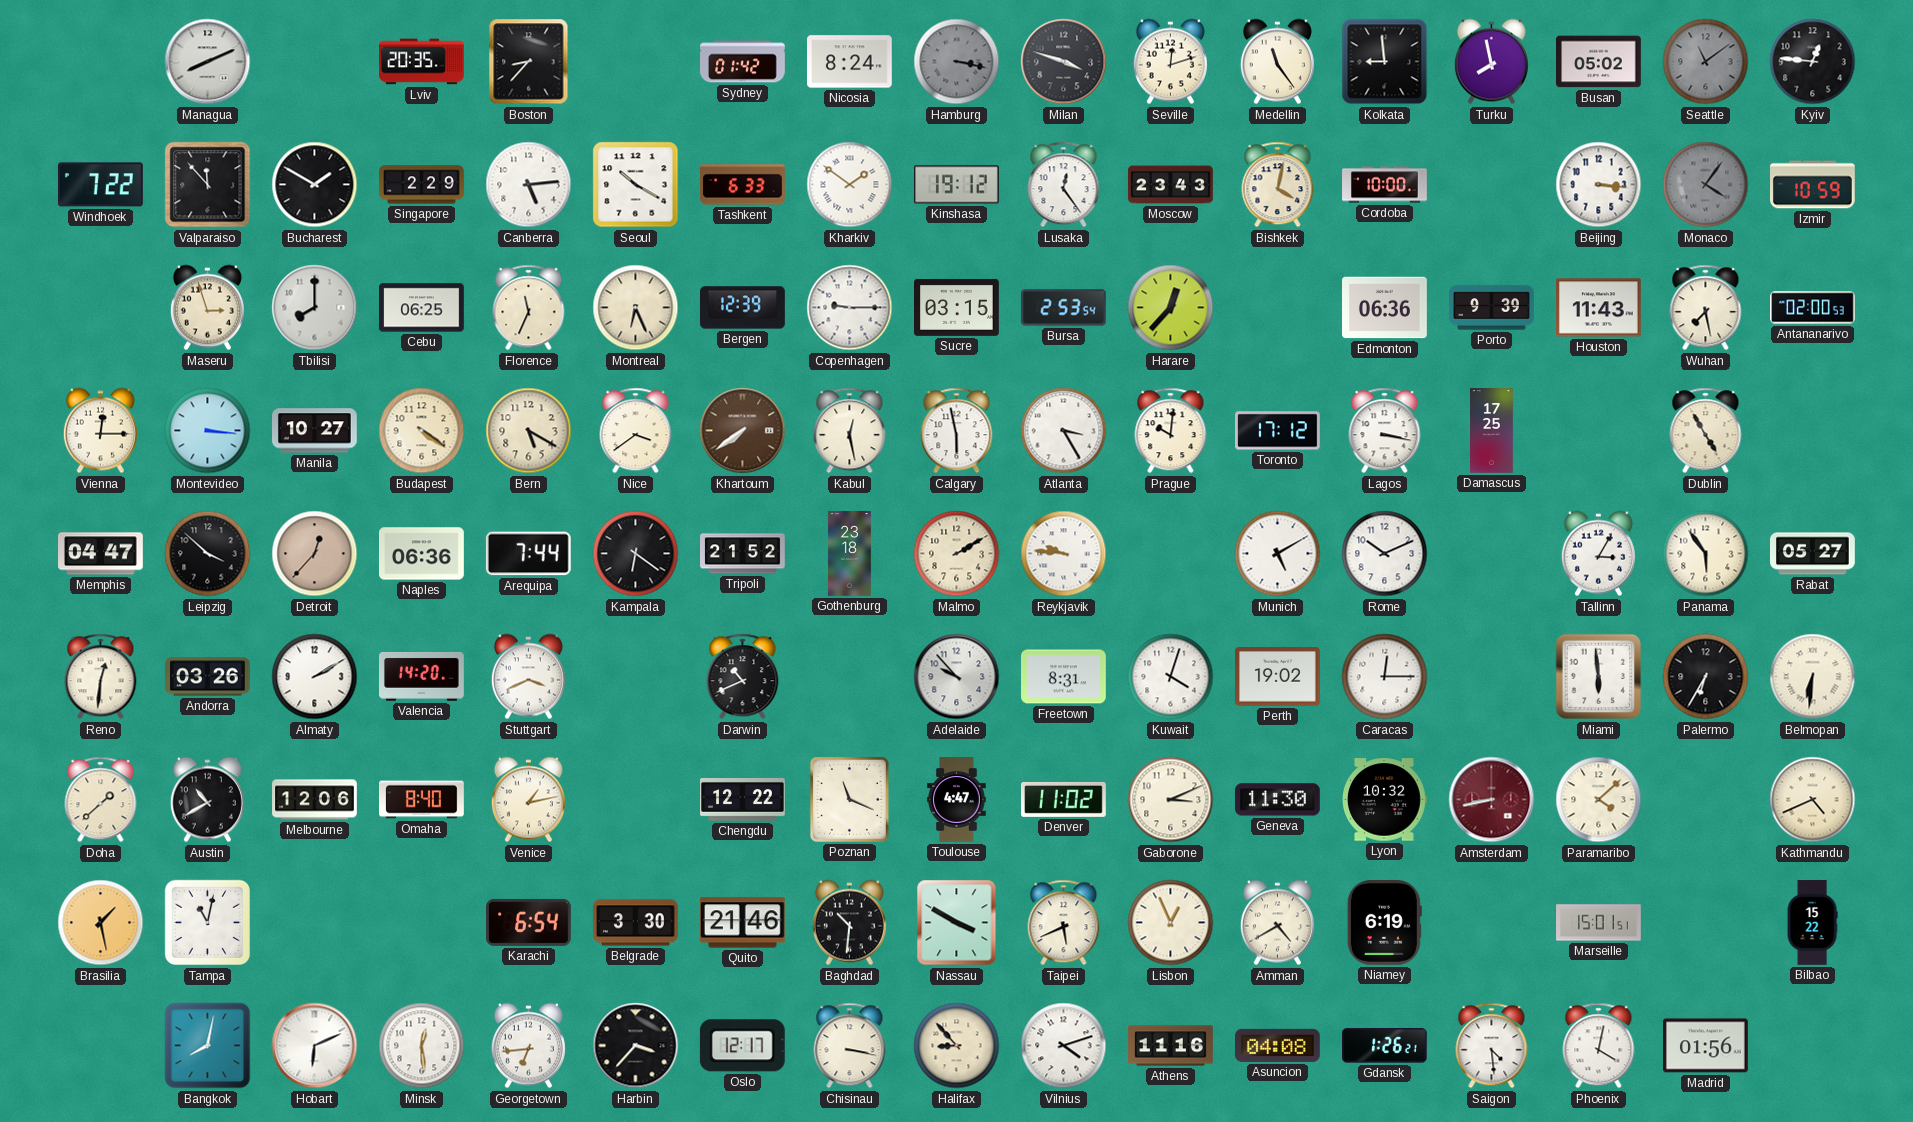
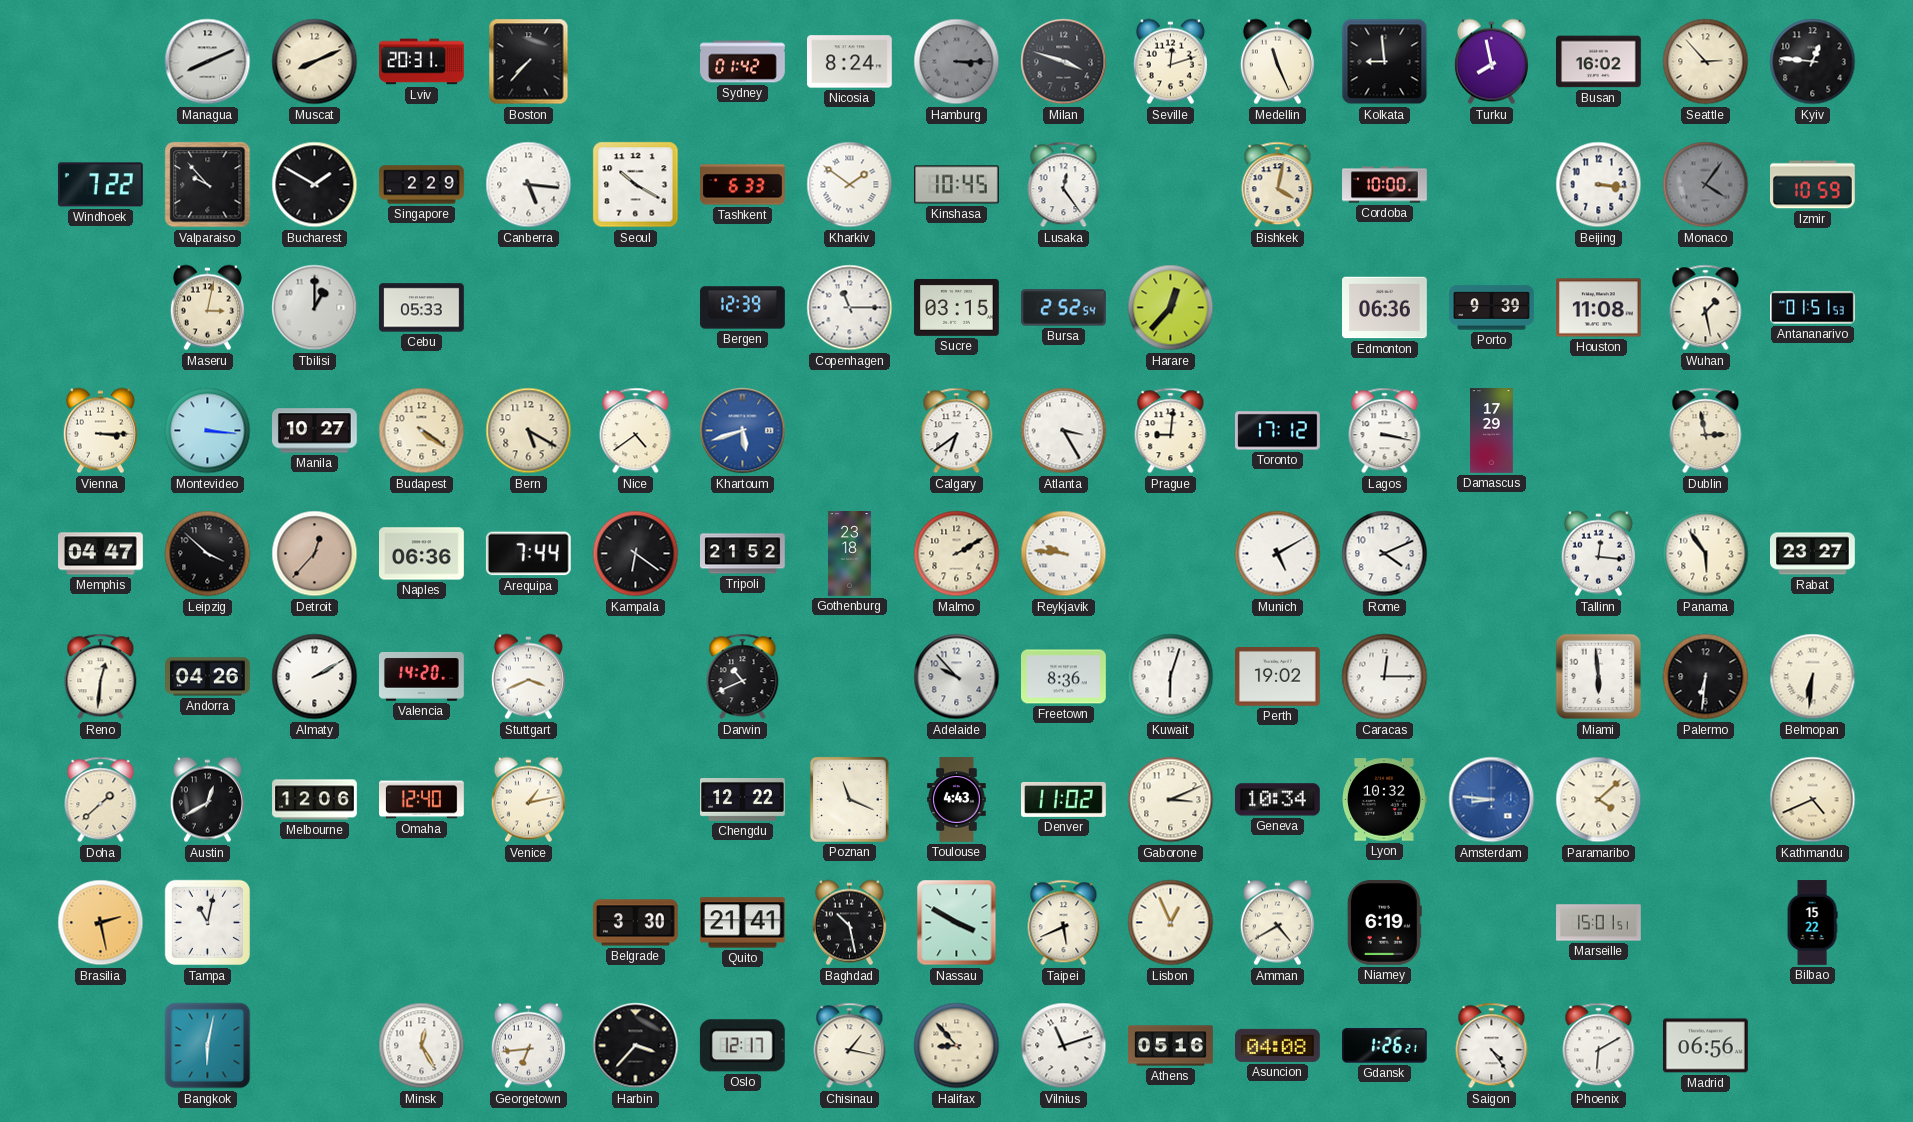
Muscat: none -> 8:11
Lviv: 20:35 -> 20:31
Boston: 8:37 -> 7:37
Hamburg: 3:17 -> 3:15
Medellin: 11:24 -> 11:26
Busan: 05:02 -> 16:02
Seattle: 11:09 -> 2:53
Seattle dial: grey -> cream
Valparaiso: 11:53 -> 9:53
Canberra: 5:14 -> 5:16
Kinshasa: 19:12 -> 10:45
Moscow: 23:43 -> none
Maseru: 2:57 -> 3:02
Tbilisi: 8:00 -> 1:00
Cebu: 06:25 -> 05:33
Florence: 11:34 -> none
Montreal: 6:26 -> none
Copenhagen: 9:15 -> 11:15
Bursa: 2:53 -> 2:52
Houston: 11:43 -> 11:08
Wuhan: 7:28 -> 1:28
Antananarivo: 02:00 -> 01:51
Vienna: 12:15 -> 3:15
Nice: 3:39 -> 4:39
Khartoum: 7:39 -> 5:42
Khartoum dial: brown -> blue
Kabul: 12:28 -> none
Calgary: 5:58 -> 6:39
Prague: 10:01 -> 9:01
Damascus: 17:25 -> 17:29
Dublin: 4:55 -> 2:58
Rome: 10:11 -> 4:11
Tallinn: 3:05 -> 12:16
Rabat: 05:27 -> 23:27
Andorra: 03:26 -> 04:26
Freetown: 8:31 -> 8:36
Kuwait: 4:03 -> 6:03
Palermo: 6:35 -> 6:31
Austin: 10:40 -> 12:40
Omaha: 8:40 -> 12:40
Toulouse: 4:47 -> 4:43
Geneva: 11:30 -> 10:34
Amsterdam: 8:43 -> 8:46
Amsterdam dial: burgundy -> blue
Brasilia: 1:28 -> 2:28
Karachi: 6:54 -> none
Quito: 21:46 -> 21:41
Baghdad: 10:31 -> 10:28
Bangkok: 8:02 -> 6:02
Hobart: 6:11 -> none
Minsk: 12:29 -> 12:25
Chisinau: 3:17 -> 1:17
Vilnius: 4:12 -> 11:12
Athens: 11:16 -> 05:16
Saigon: 4:29 -> 4:24
Phoenix: 4:02 -> 6:10
Madrid: 01:56 -> 06:56
